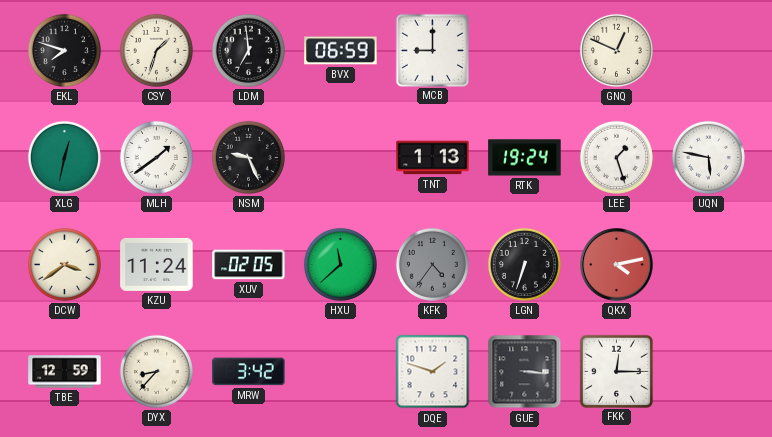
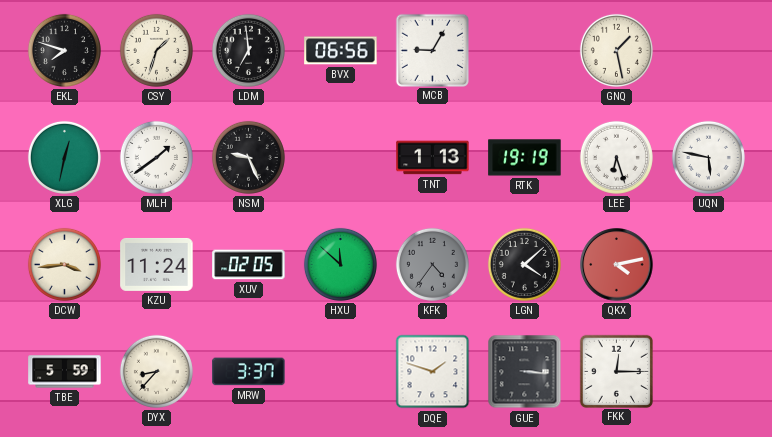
BVX: 06:59 -> 06:56
MCB: 9:00 -> 9:05
GNQ: 12:49 -> 1:28
RTK: 19:24 -> 19:19
LEE: 1:27 -> 6:27
DCW: 3:39 -> 3:44
HXU: 11:38 -> 11:52
LGN: 6:33 -> 4:08
TBE: 12:59 -> 5:59
MRW: 3:42 -> 3:37
